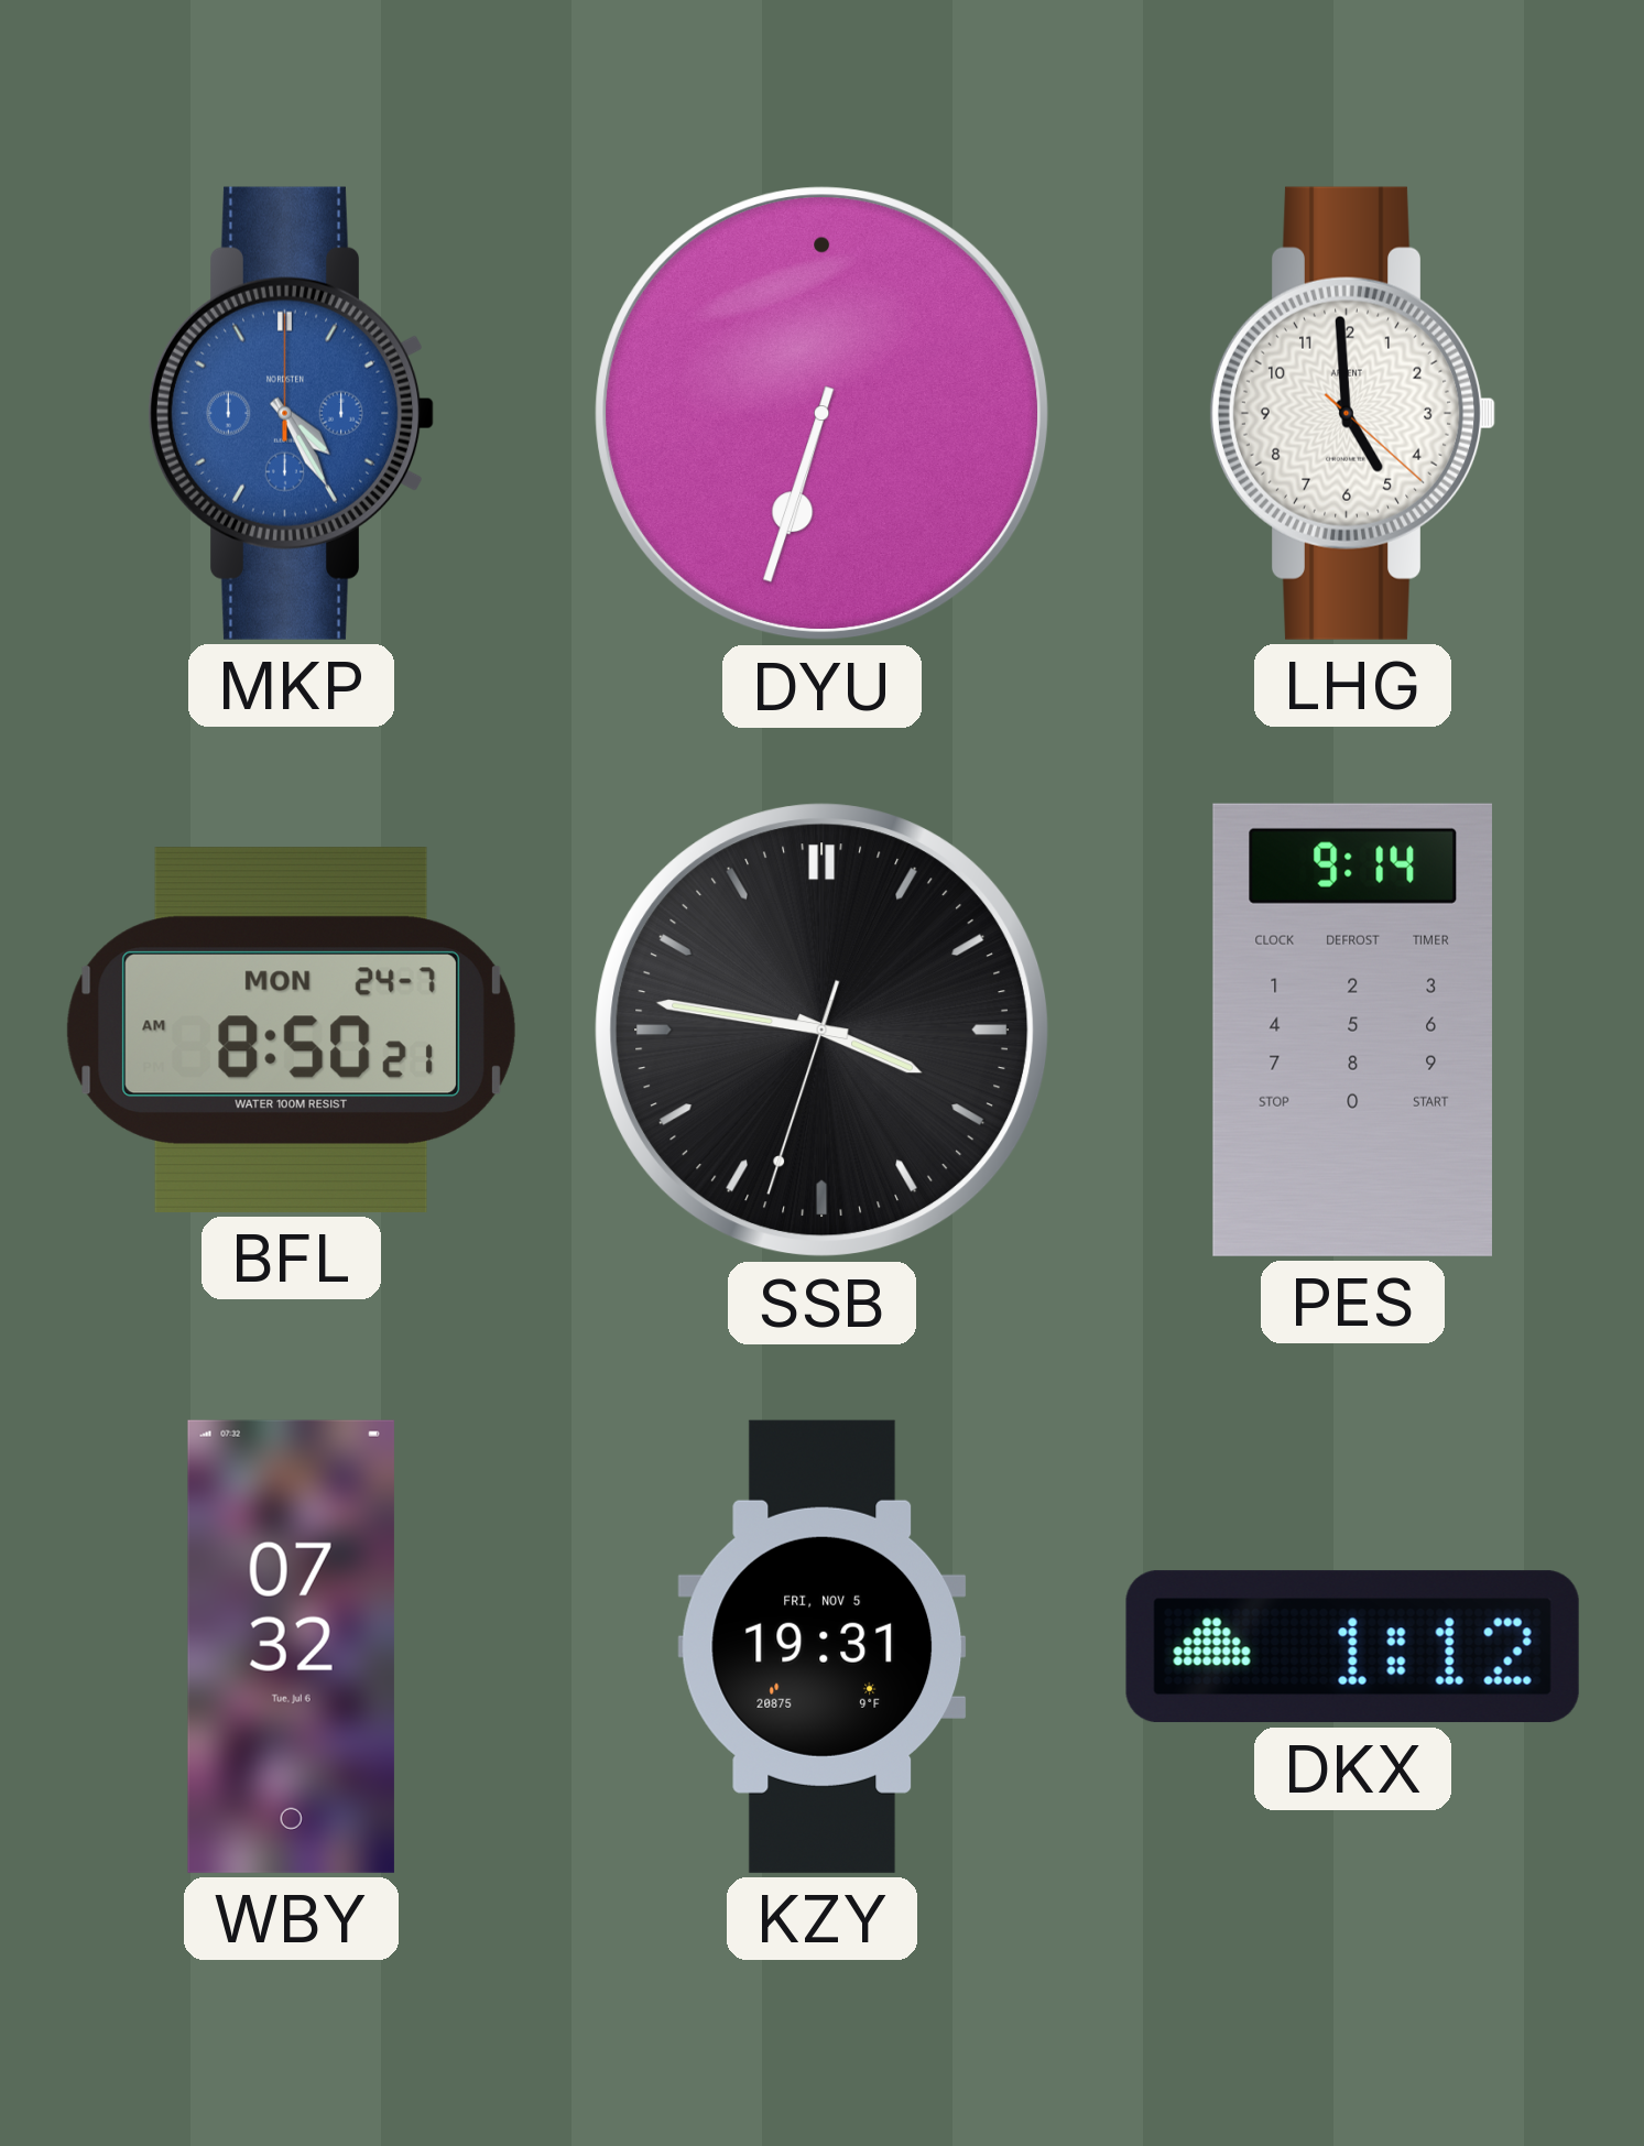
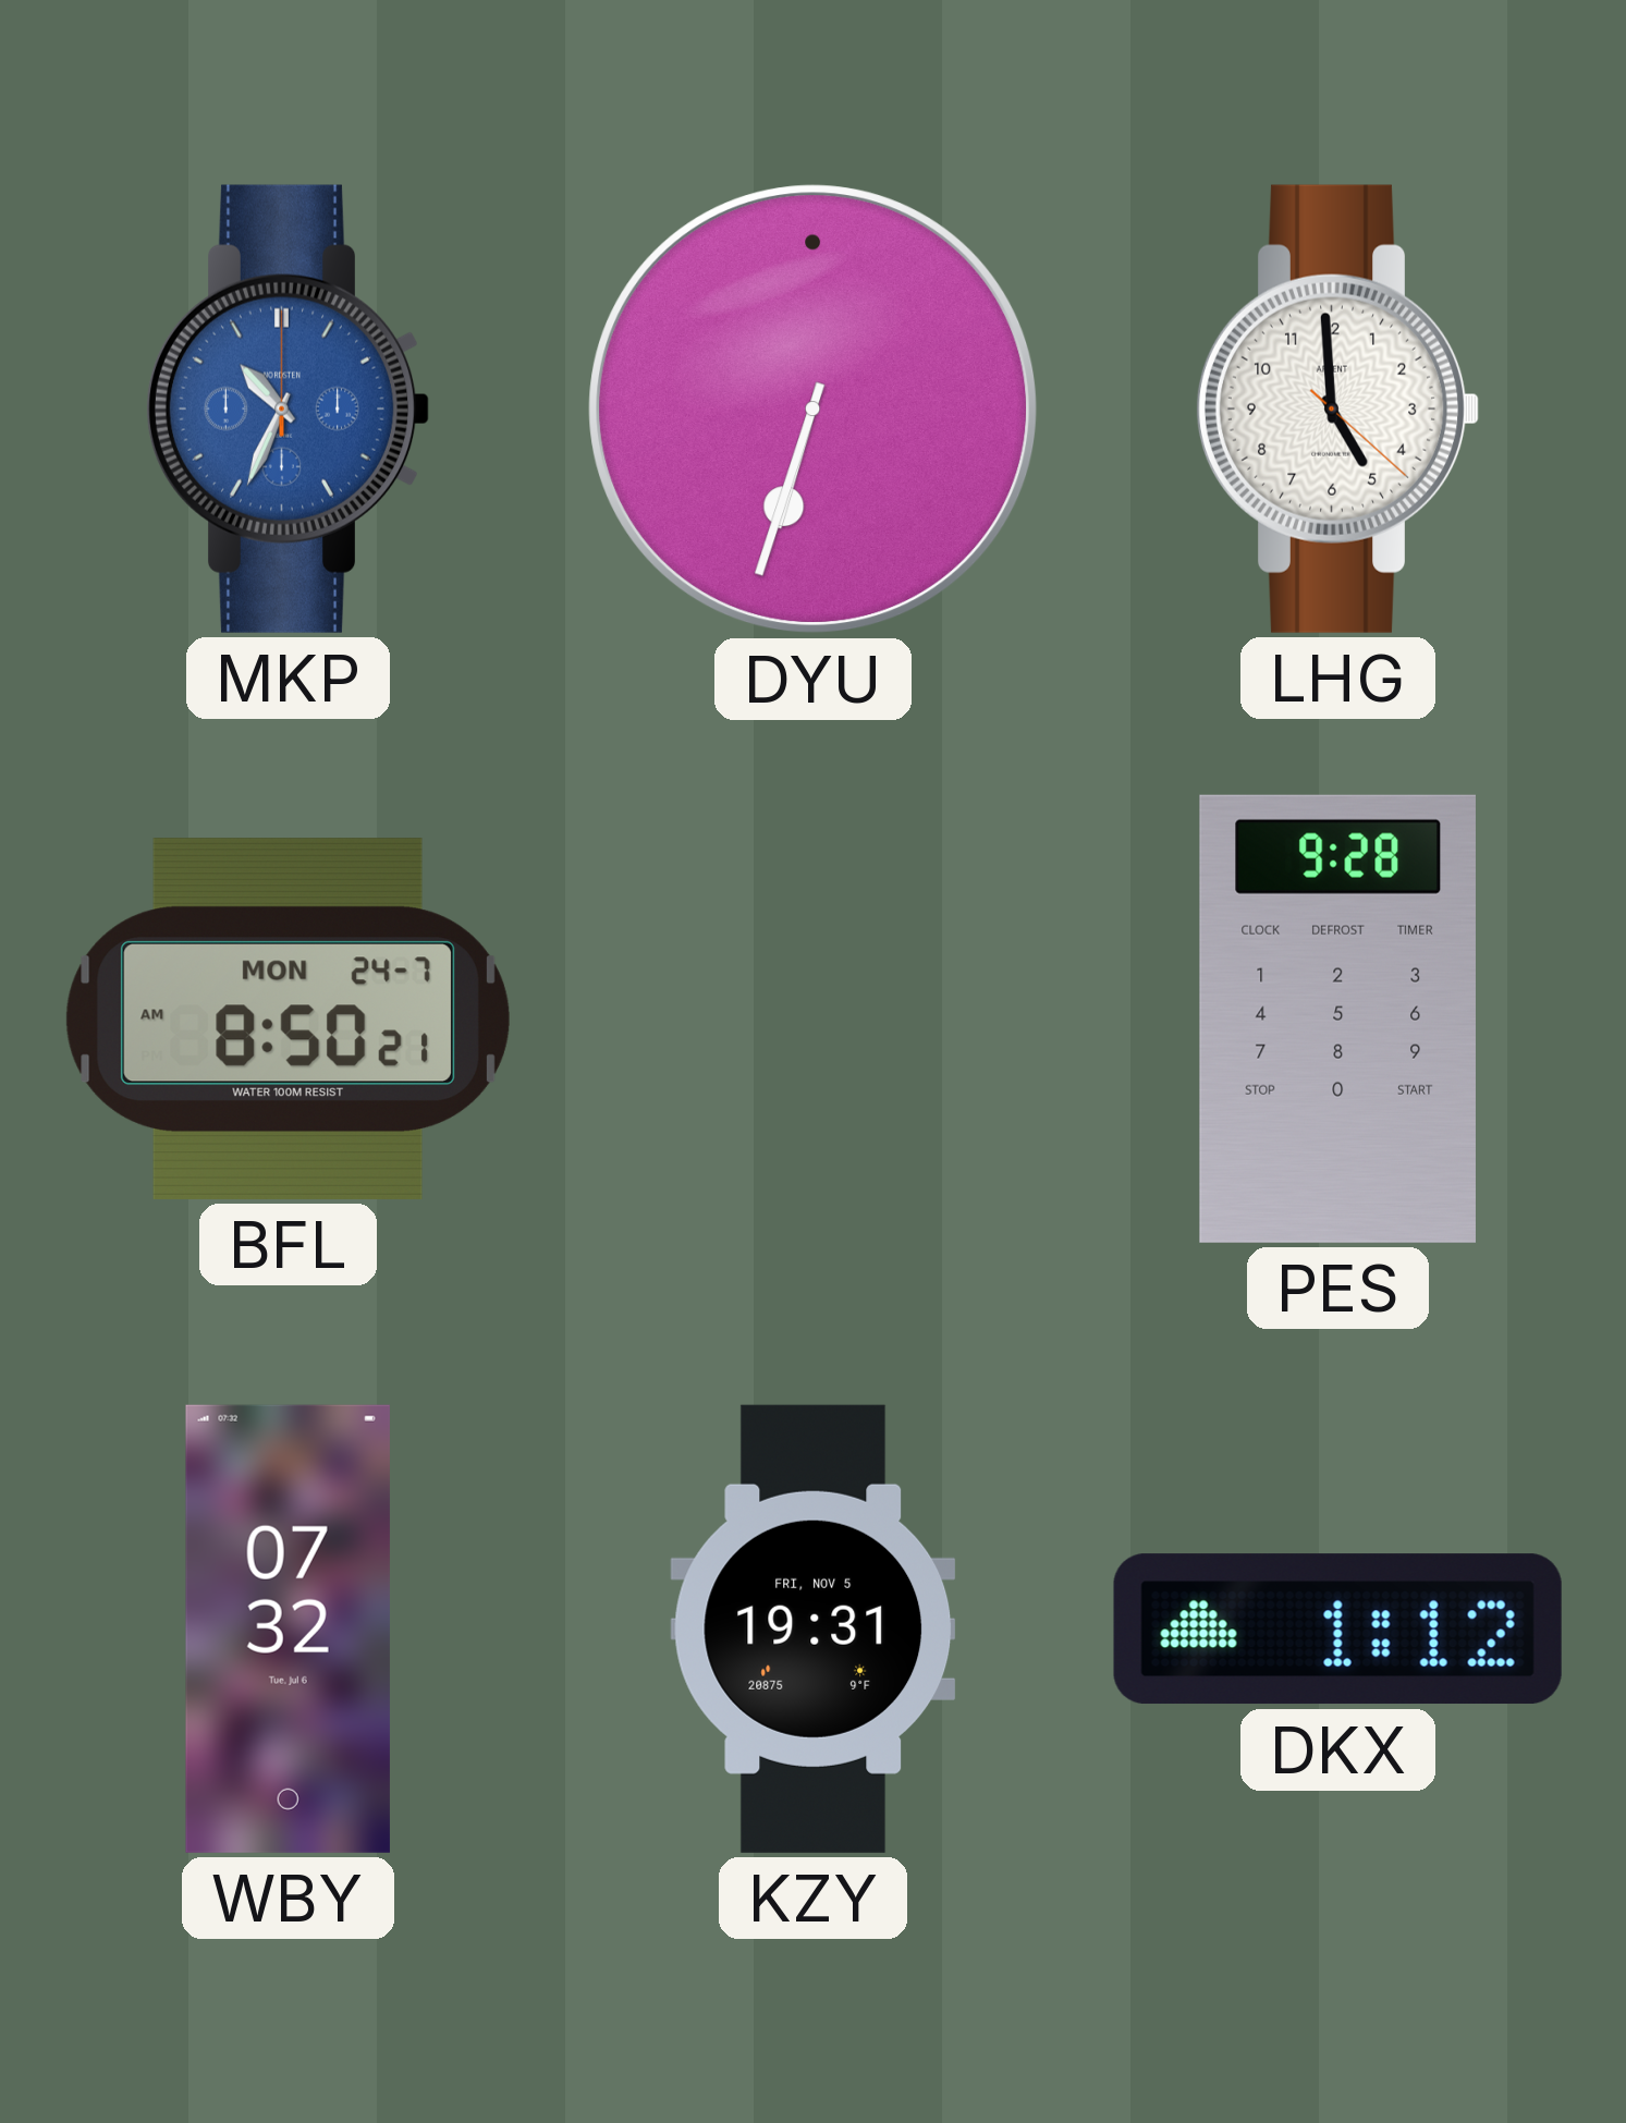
MKP: 4:25 -> 10:34
SSB: 3:46 -> none
PES: 9:14 -> 9:28
